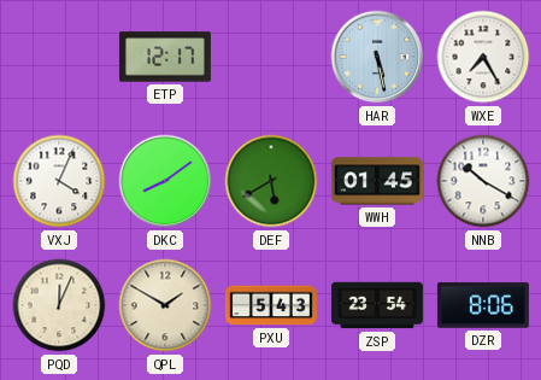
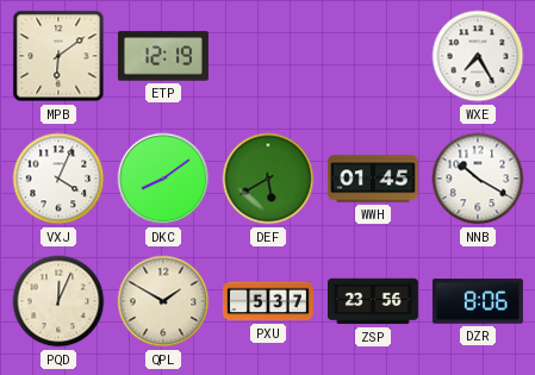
MPB: none -> 6:09
ETP: 12:17 -> 12:19
HAR: 5:28 -> none
PXU: 5:43 -> 5:37
ZSP: 23:54 -> 23:56
